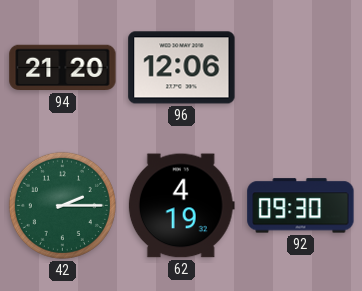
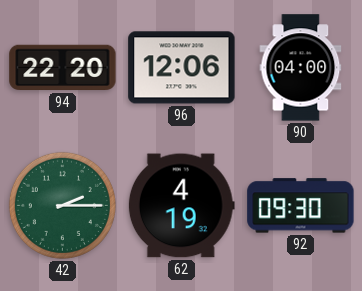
94: 21:20 -> 22:20
90: none -> 04:00
